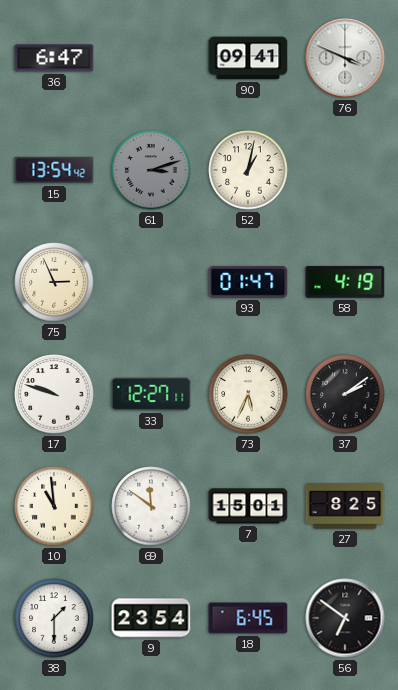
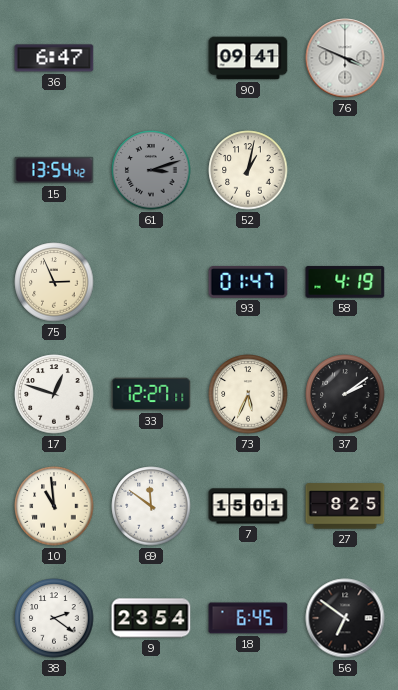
17: 9:48 -> 12:48
38: 1:30 -> 2:21
